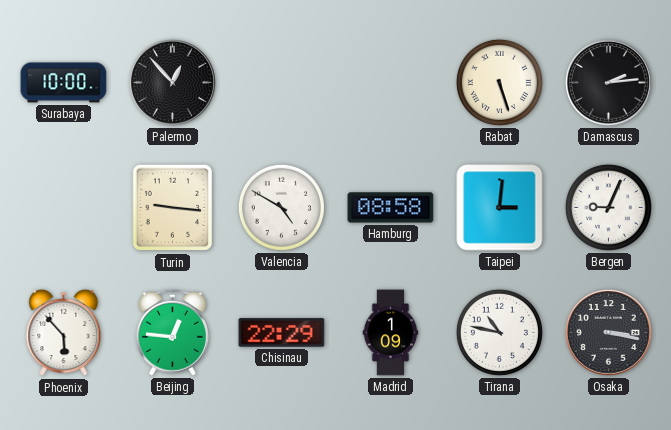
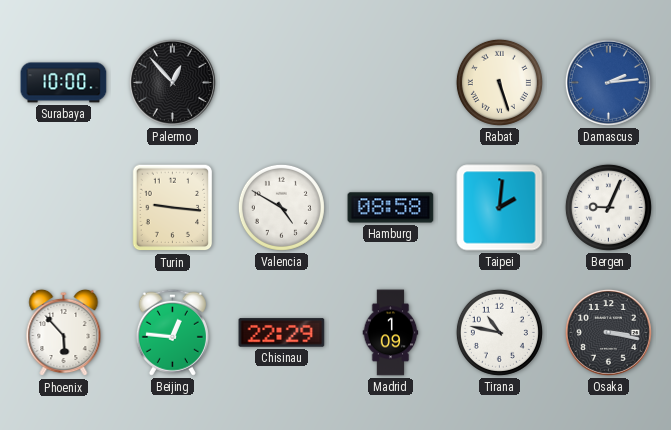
Damascus dial: black -> blue
Taipei: 3:01 -> 2:01
